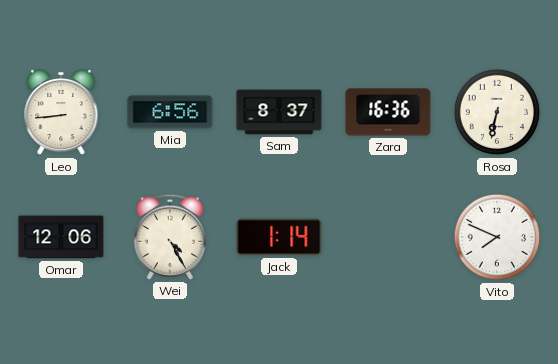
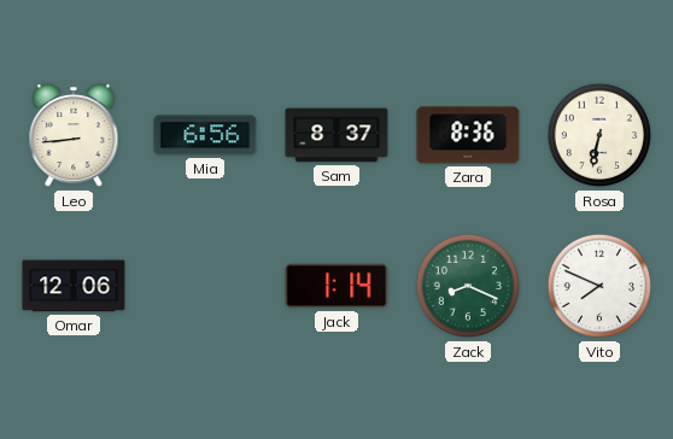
Zara: 16:36 -> 8:36
Wei: 4:25 -> none
Zack: none -> 8:19
